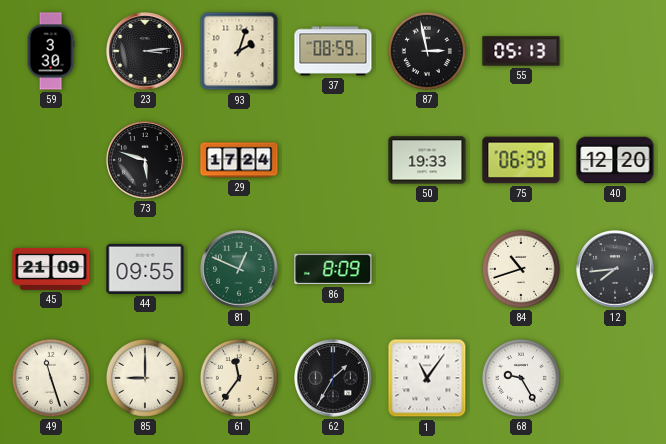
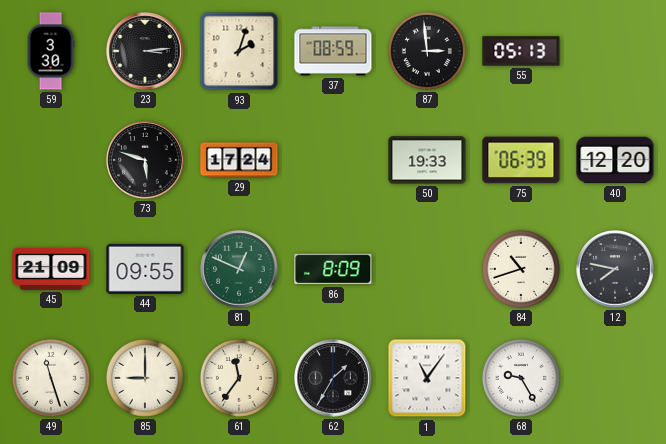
87: 2:58 -> 2:59
12: 7:44 -> 7:47
